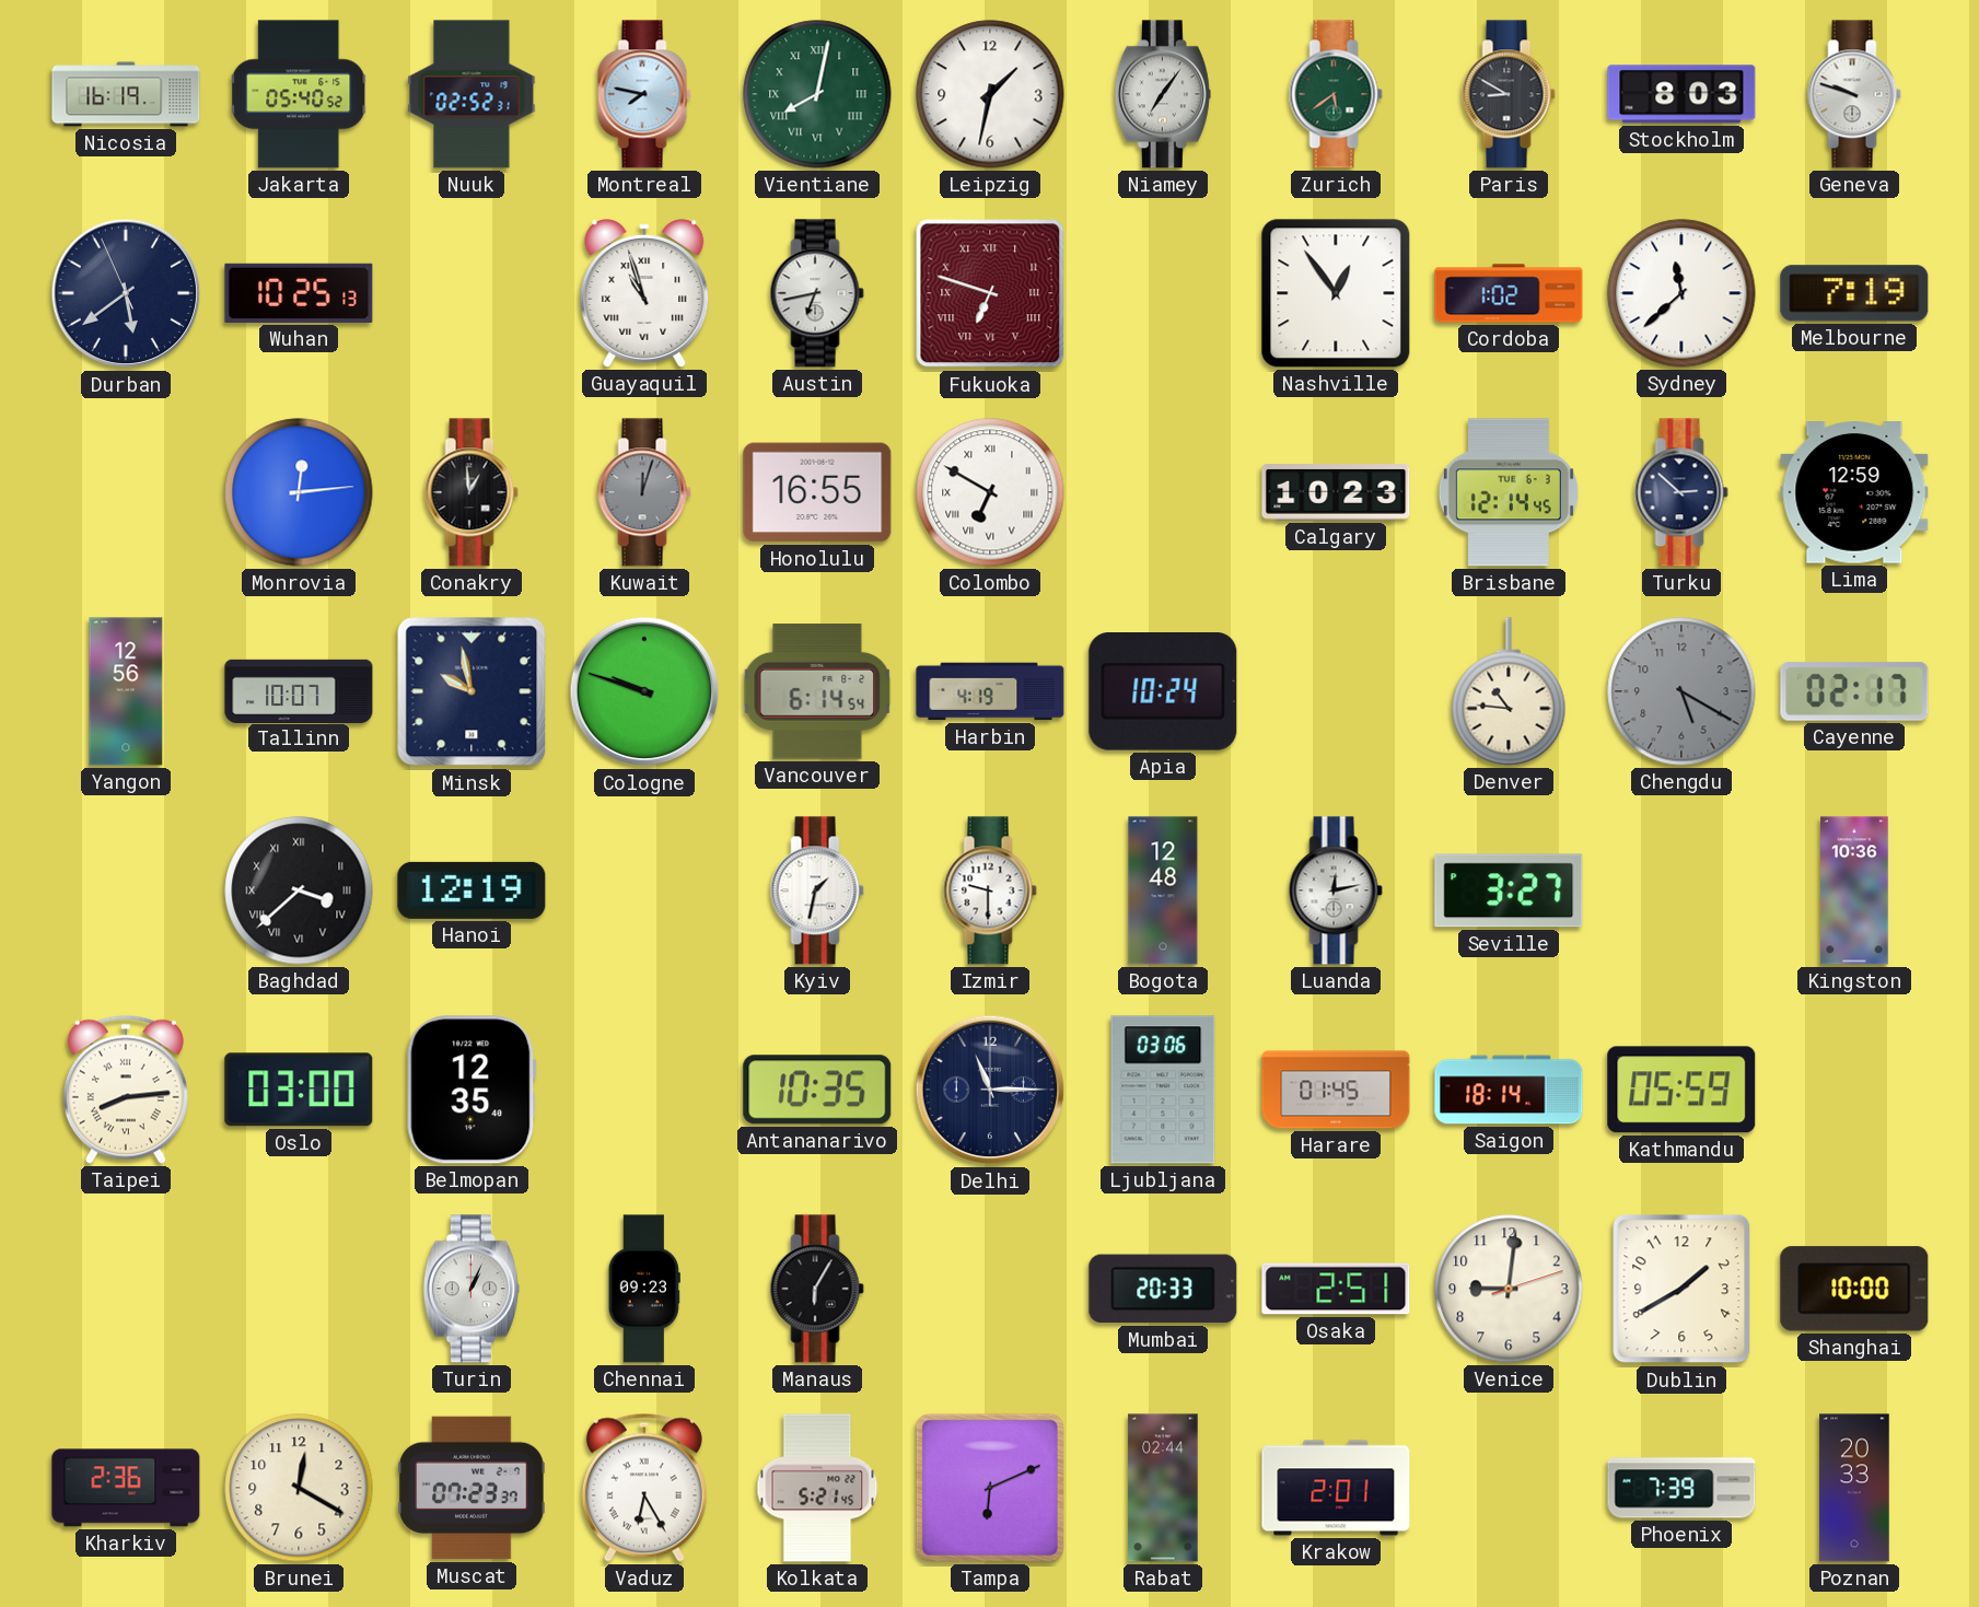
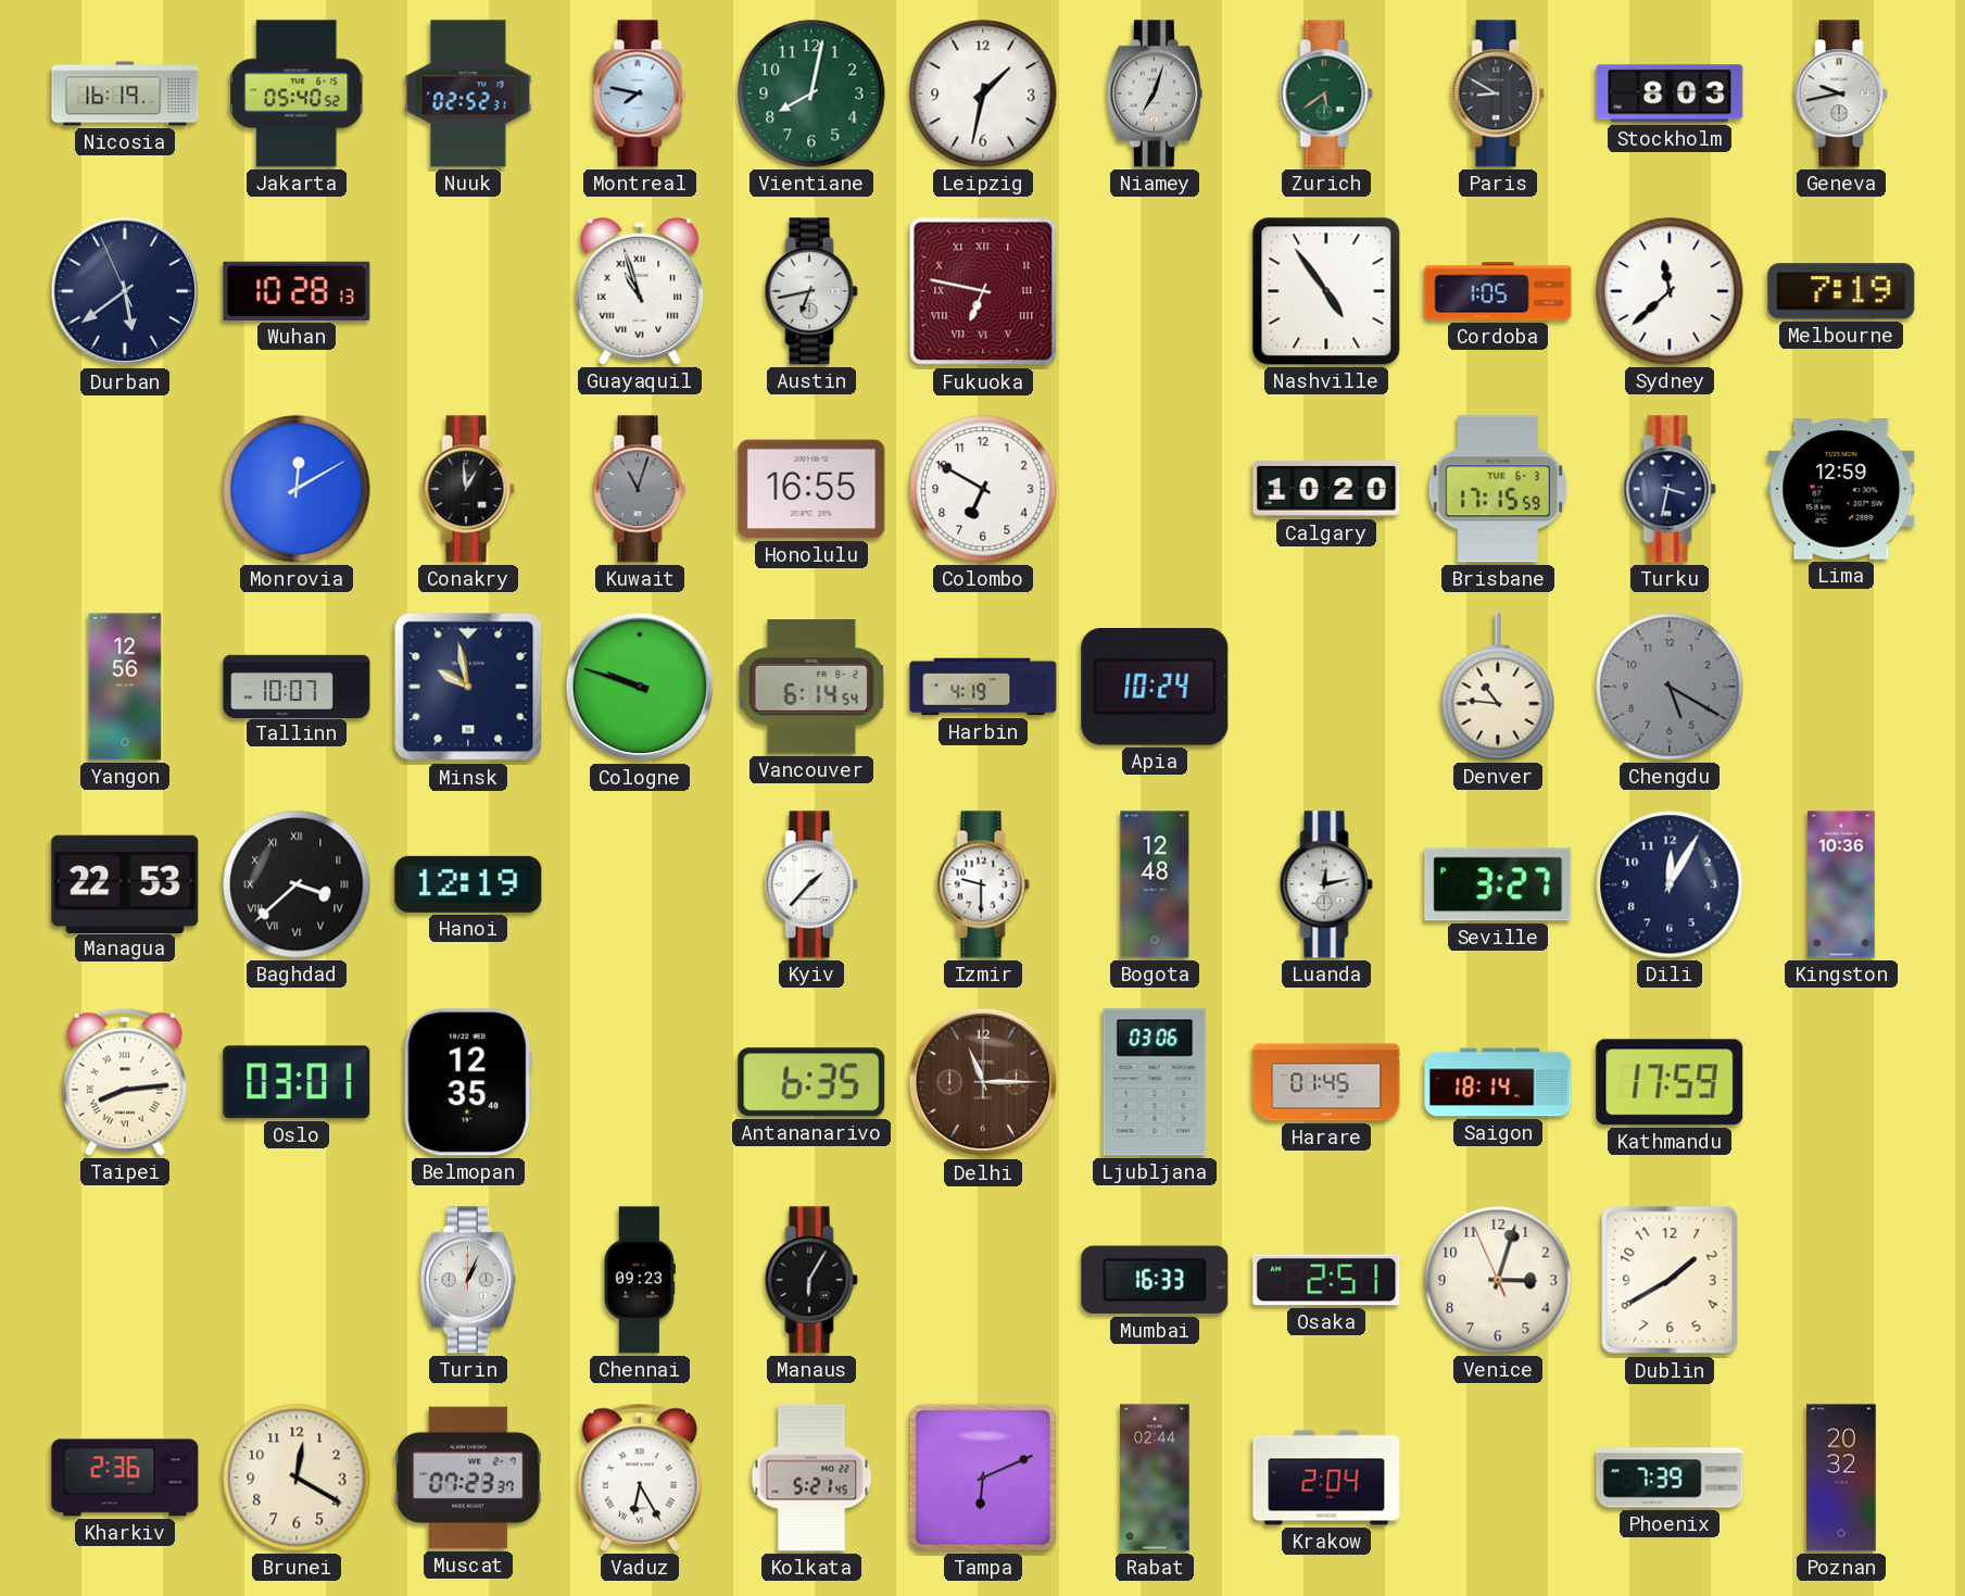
Vientiane numerals: Roman -> Arabic
Niamey: 7:06 -> 7:03
Geneva: 9:48 -> 9:43
Wuhan: 10:25 -> 10:28
Fukuoka: 6:48 -> 6:47
Nashville: 12:54 -> 4:54
Cordoba: 1:02 -> 1:05
Monrovia: 12:14 -> 12:10
Kuwait: 12:03 -> 11:03
Colombo numerals: Roman -> Arabic
Calgary: 10:23 -> 10:20
Brisbane: 12:14 -> 17:15
Turku: 2:52 -> 3:32
Cayenne: 02:17 -> none
Managua: none -> 22:53
Kyiv: 1:32 -> 1:37
Dili: none -> 12:05
Oslo: 03:00 -> 03:01
Antananarivo: 10:35 -> 6:35
Delhi dial: navy -> brown
Kathmandu: 05:59 -> 17:59
Mumbai: 20:33 -> 16:33
Venice: 9:01 -> 3:02
Shanghai: 10:00 -> none
Krakow: 2:01 -> 2:04
Poznan: 20:33 -> 20:32
